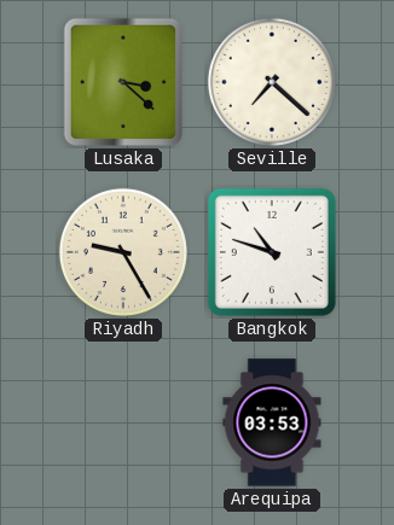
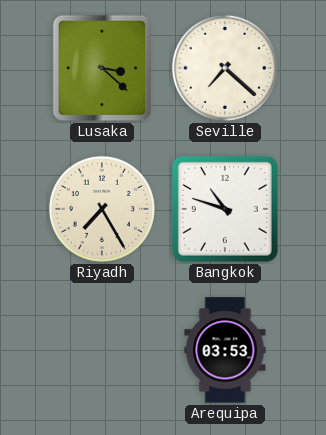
Riyadh: 9:25 -> 7:25
